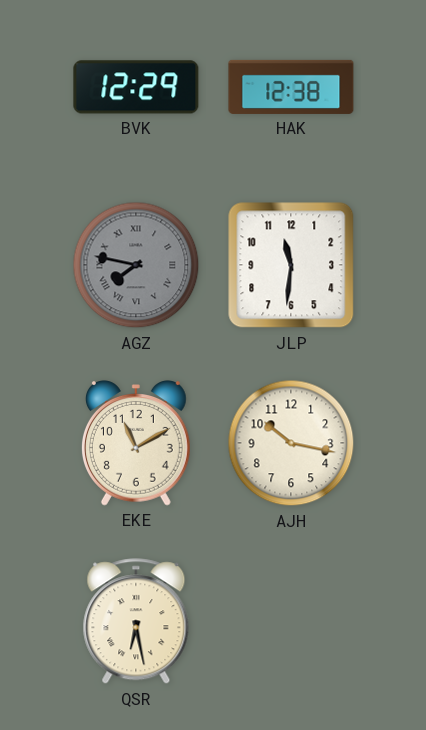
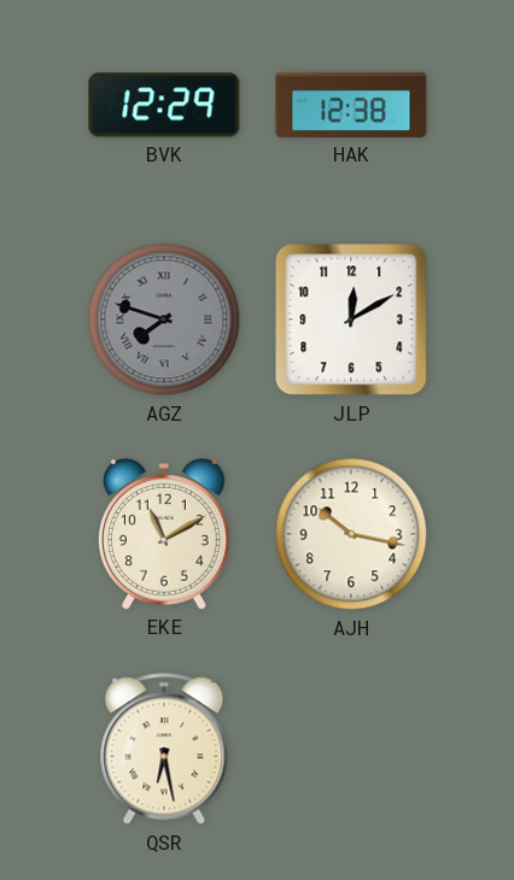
AGZ: 7:47 -> 7:48
JLP: 11:31 -> 12:10
